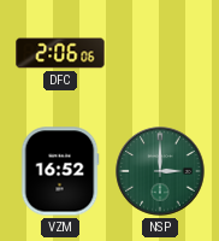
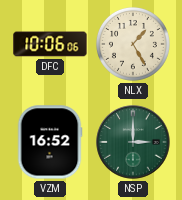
DFC: 2:06 -> 10:06
NLX: none -> 1:25
